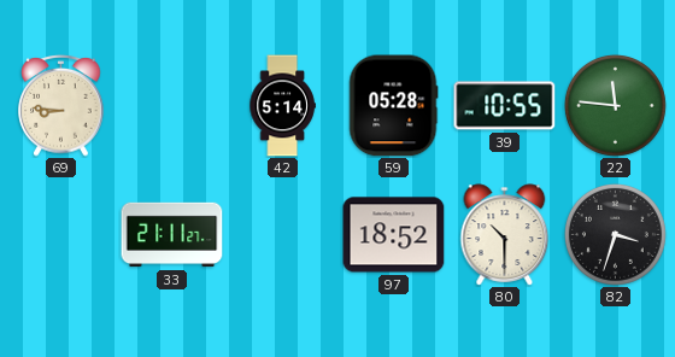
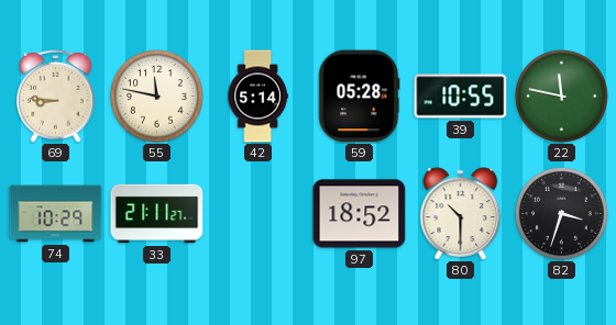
55: none -> 11:47
22: 11:46 -> 11:47
74: none -> 10:29
